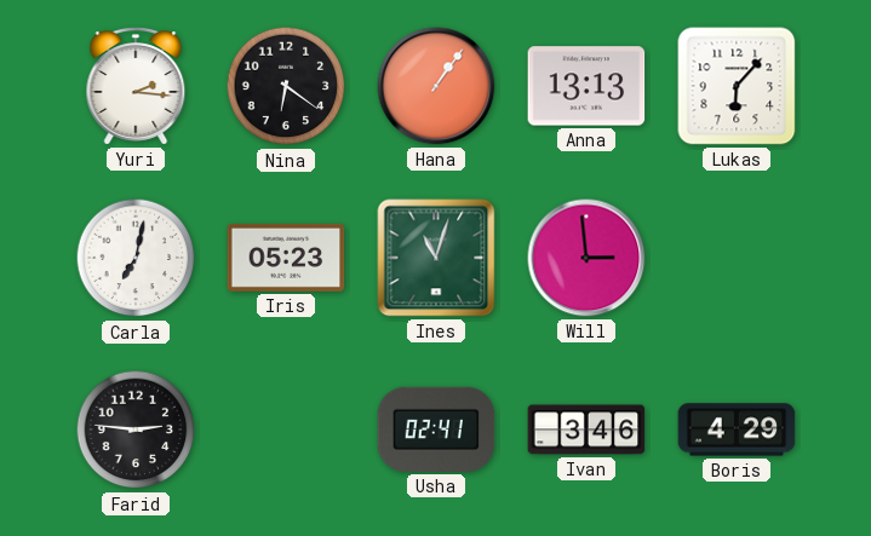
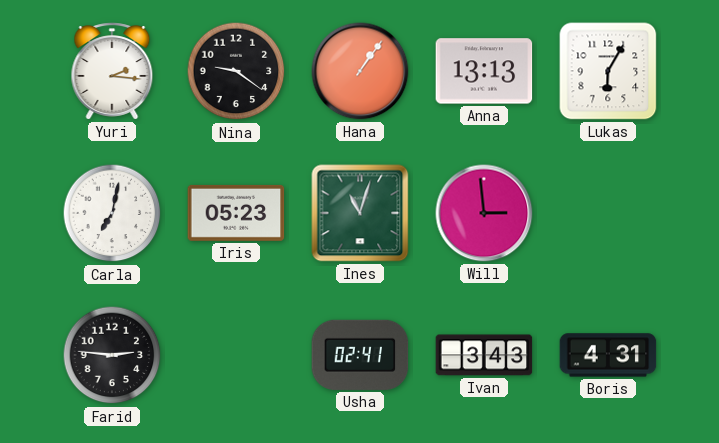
Nina: 6:21 -> 9:21
Lukas: 6:07 -> 6:05
Ivan: 3:46 -> 3:43
Boris: 4:29 -> 4:31
